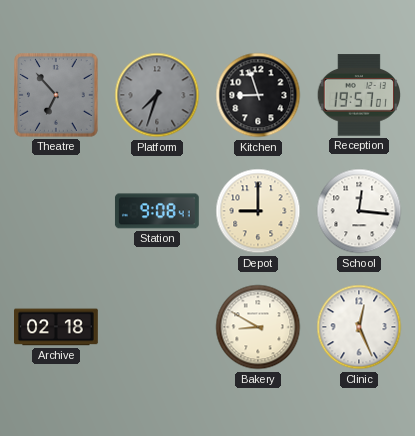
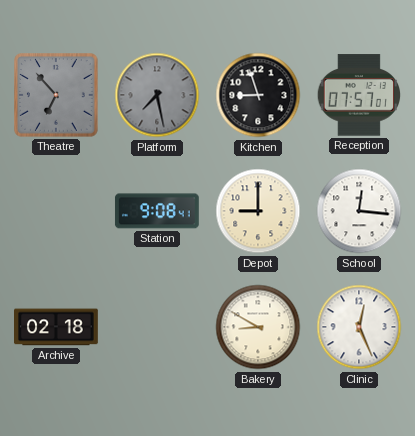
Platform: 7:33 -> 7:28
Reception: 19:57 -> 07:57
